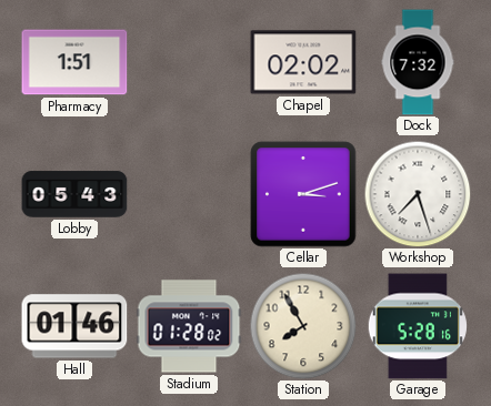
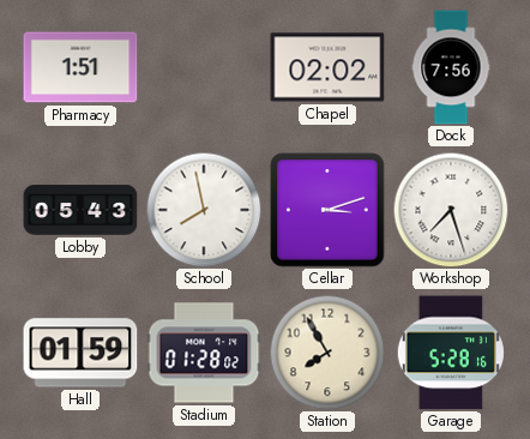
Dock: 7:32 -> 7:56
School: none -> 7:58
Hall: 01:46 -> 01:59
